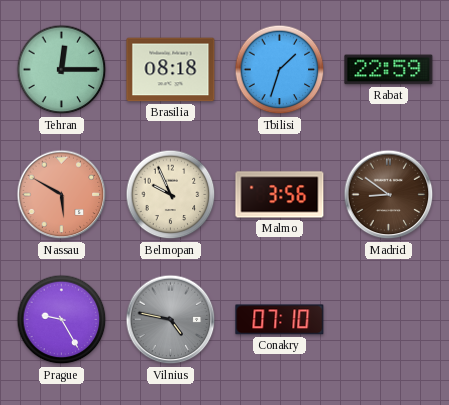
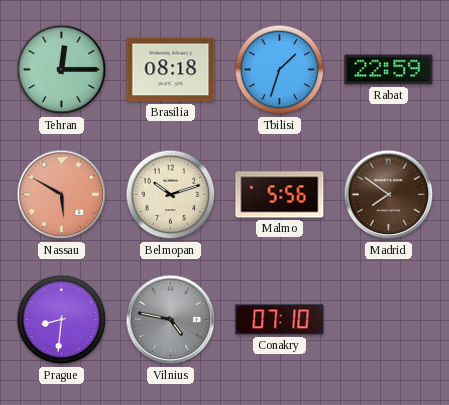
Belmopan: 9:56 -> 10:12
Malmo: 3:56 -> 5:56
Madrid: 8:51 -> 7:51
Prague: 9:25 -> 8:31
